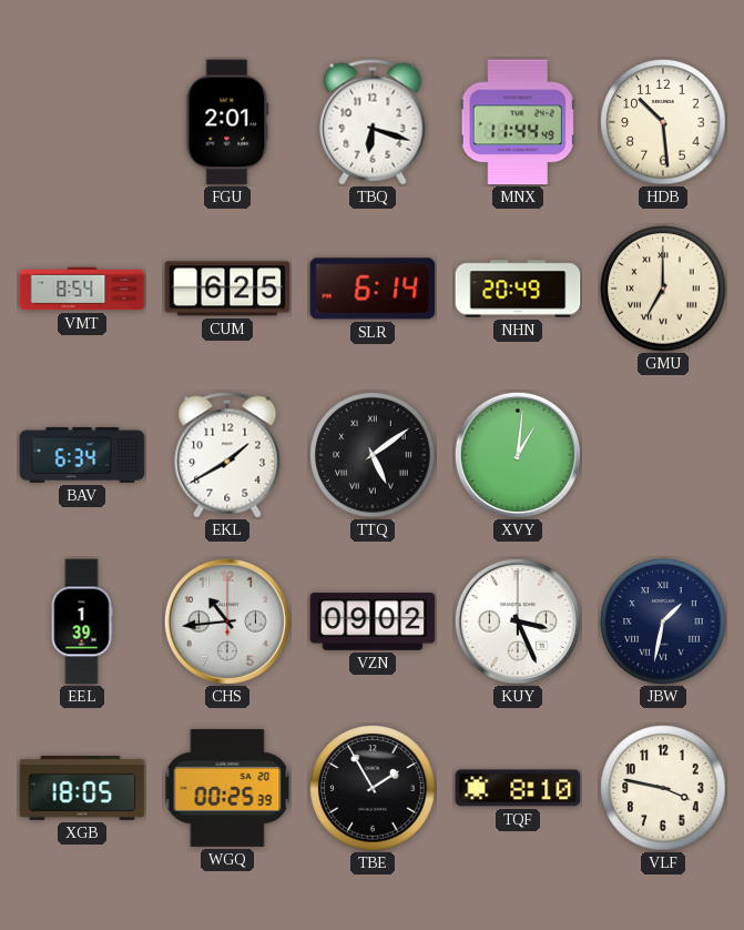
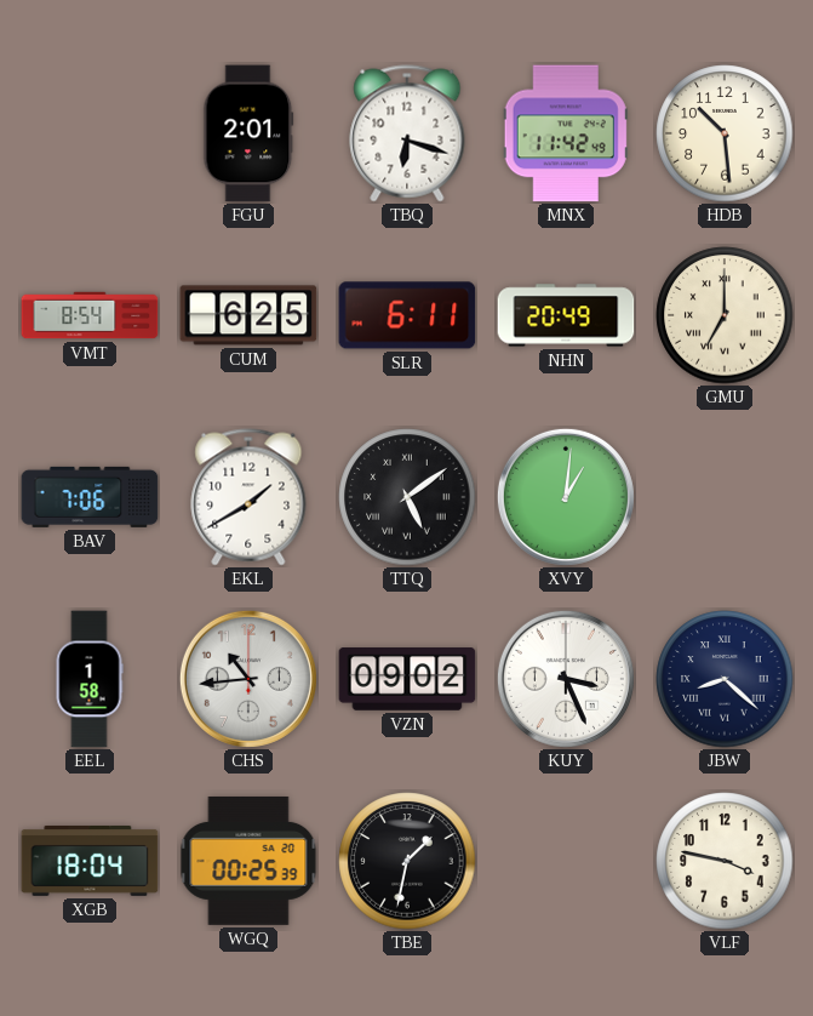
MNX: 11:44 -> 11:42
SLR: 6:14 -> 6:11
BAV: 6:34 -> 7:06
EEL: 1:39 -> 1:58
JBW: 1:32 -> 8:22
XGB: 18:05 -> 18:04
TBE: 1:55 -> 1:32
TQF: 8:10 -> none
